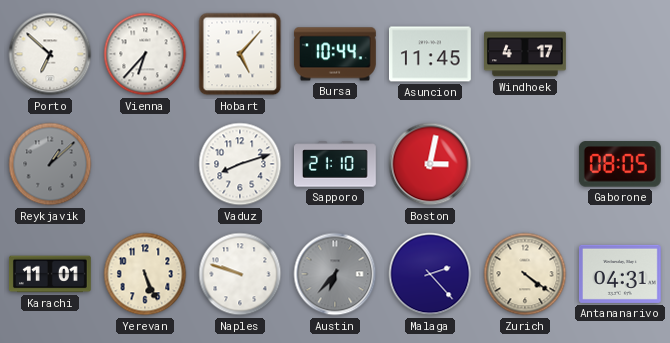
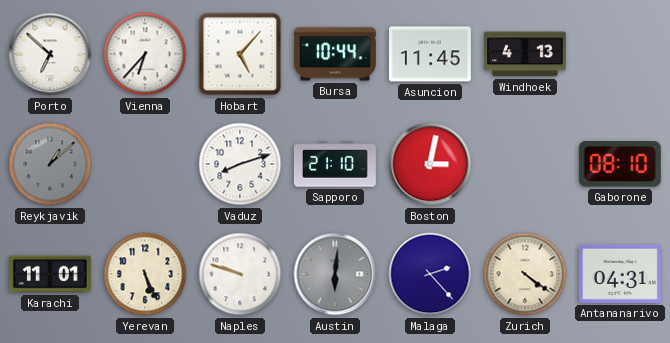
Windhoek: 4:17 -> 4:13
Gaborone: 08:05 -> 08:10
Austin: 6:37 -> 6:01
